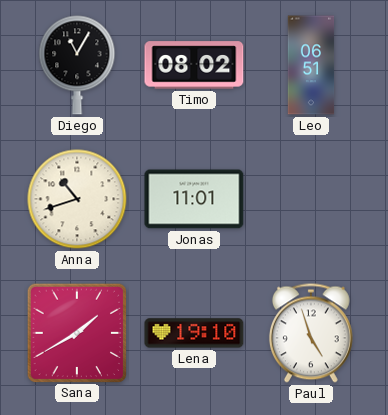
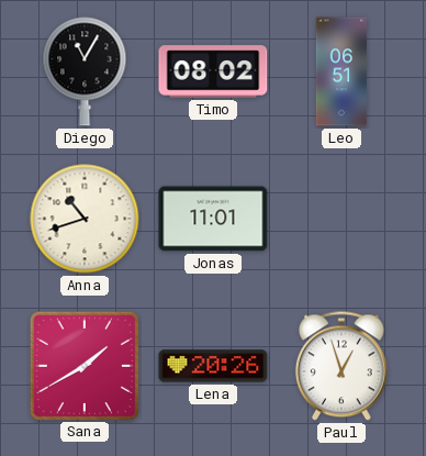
Lena: 19:10 -> 20:26
Paul: 4:57 -> 12:57
